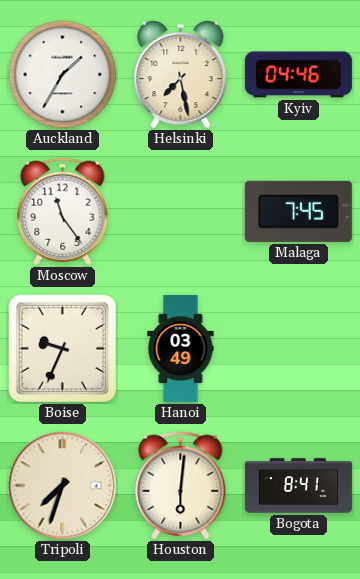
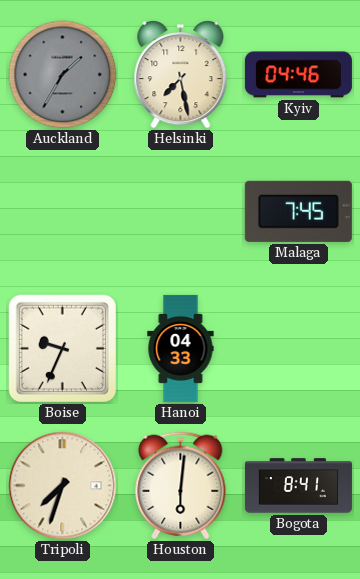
Auckland dial: white -> grey
Moscow: 11:24 -> none
Hanoi: 03:49 -> 04:33
